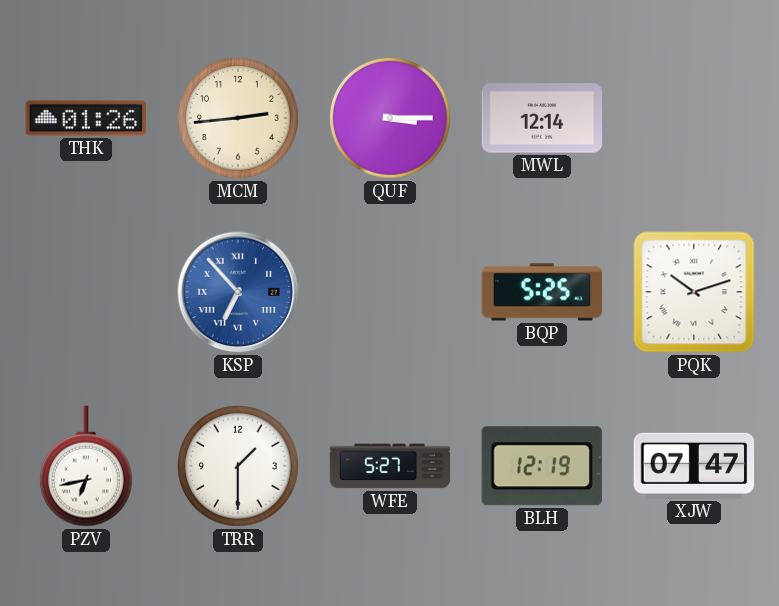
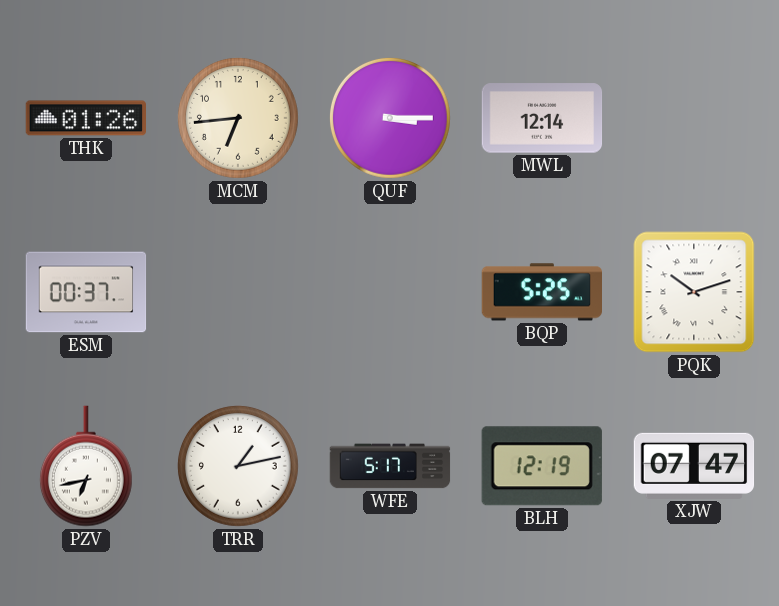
MCM: 2:44 -> 6:44
ESM: none -> 00:37
KSP: 6:53 -> none
TRR: 1:30 -> 1:13
WFE: 5:27 -> 5:17
